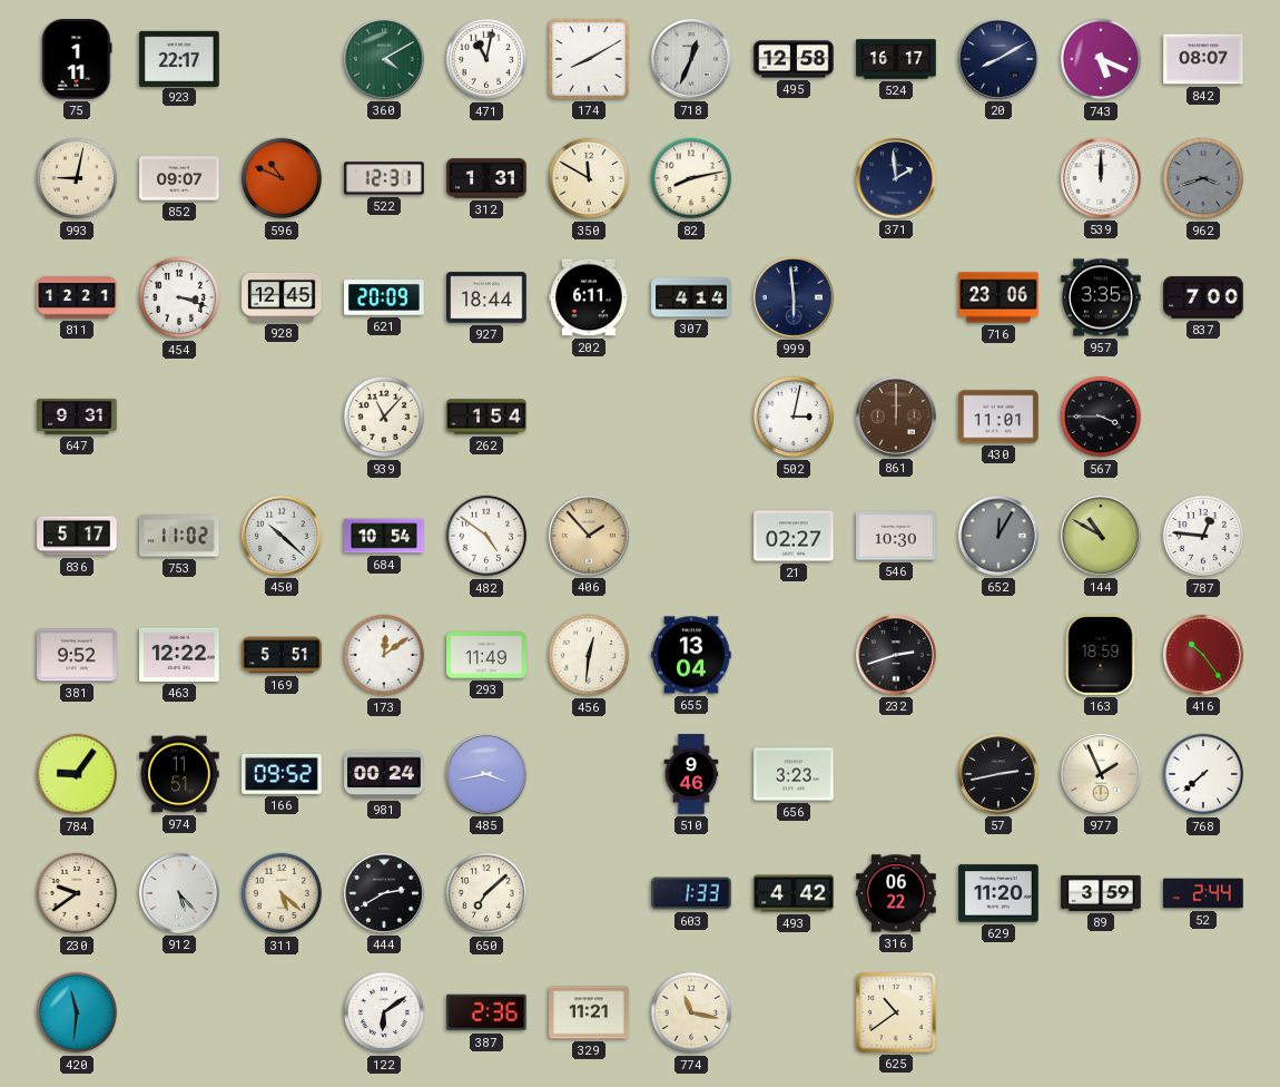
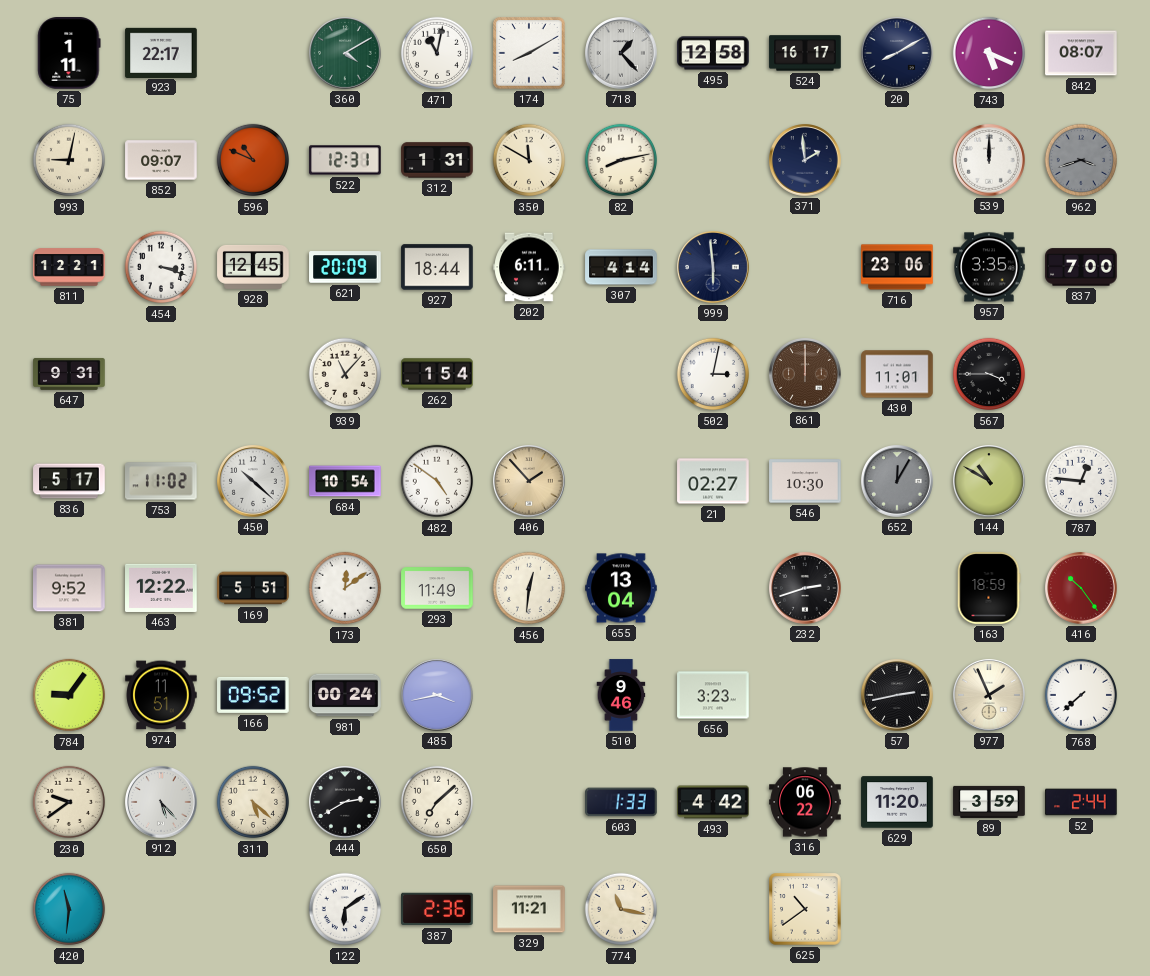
718: 12:34 -> 1:23
